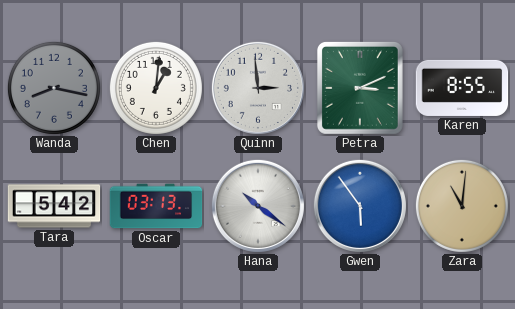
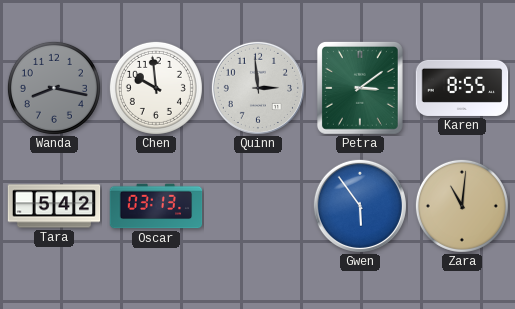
Chen: 1:01 -> 9:59
Petra: 3:11 -> 3:09
Hana: 10:21 -> none
